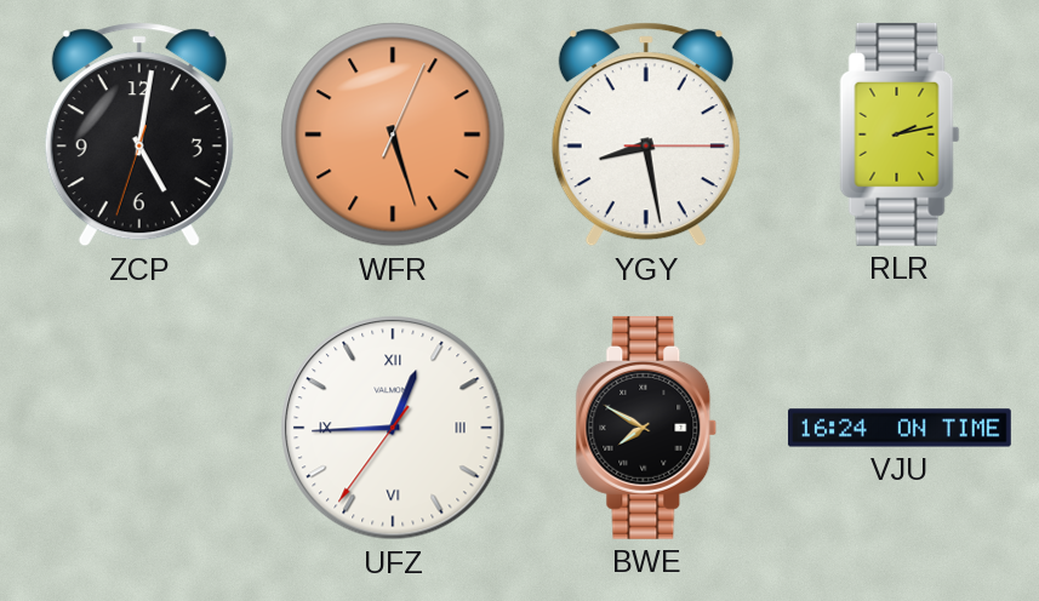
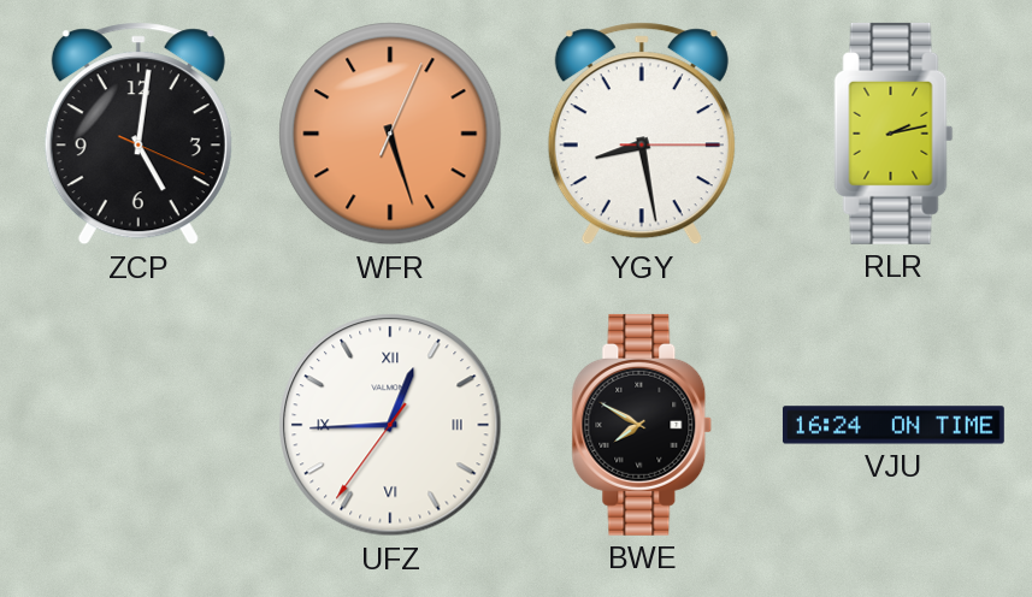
ZCP: 5:01:33 -> 5:01:19
